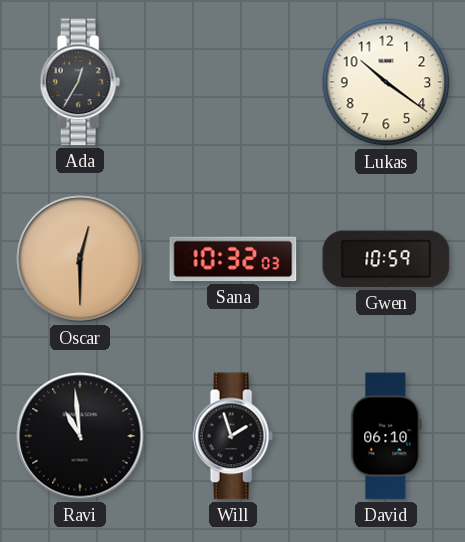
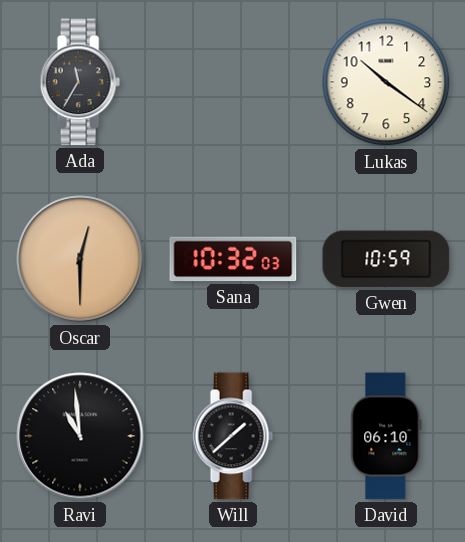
Ada: 12:35 -> 11:35
Will: 1:57 -> 1:38
